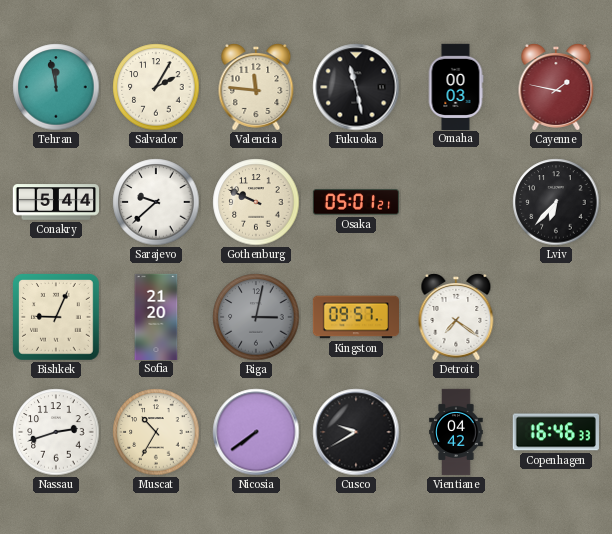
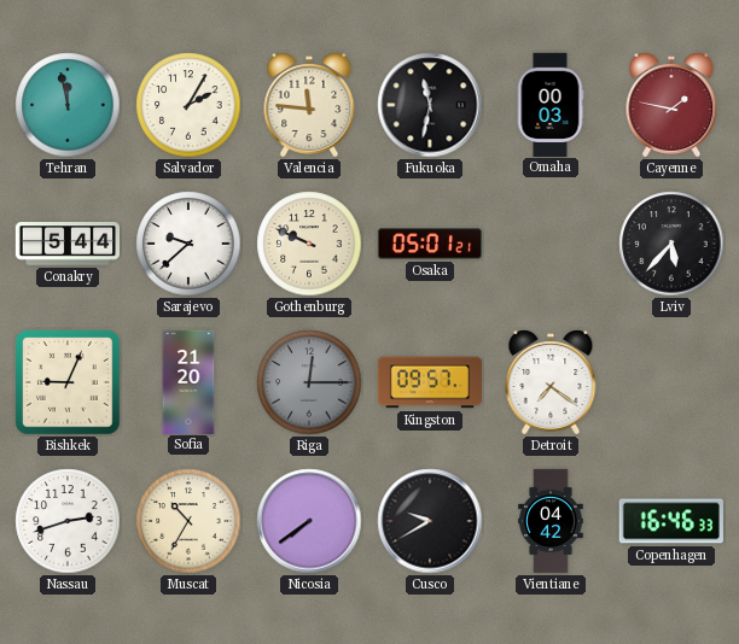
Fukuoka: 11:28 -> 11:32
Lviv: 6:37 -> 5:37
Riga: 3:02 -> 12:15
